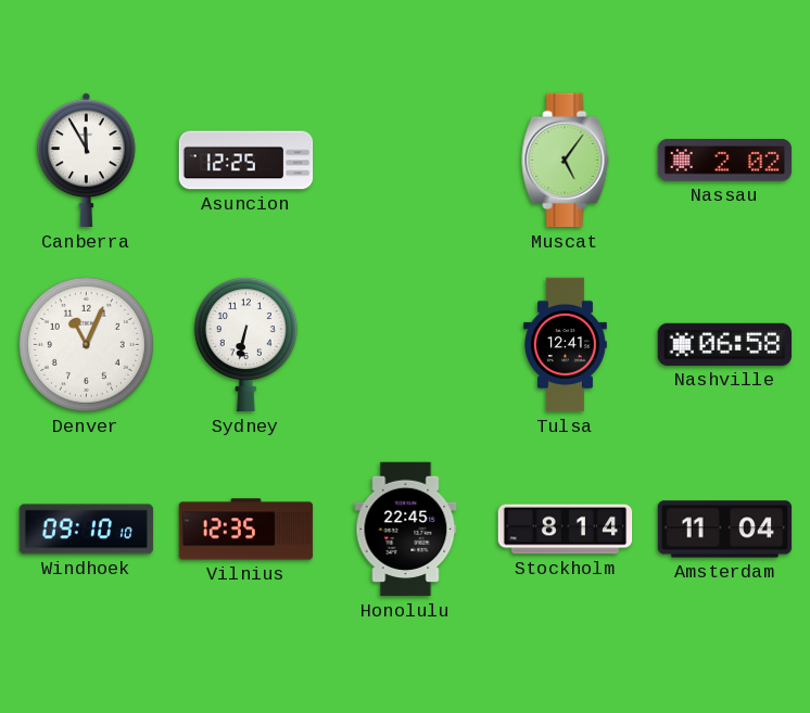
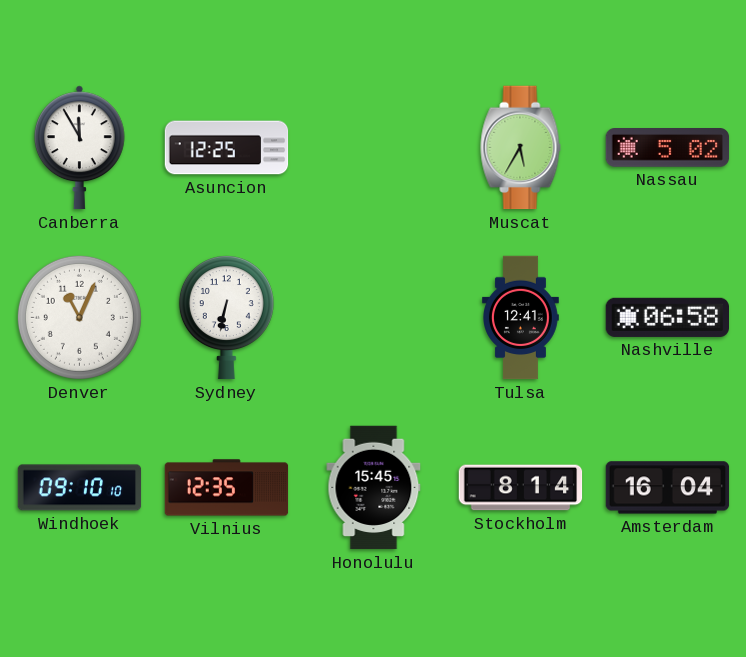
Muscat: 5:06 -> 5:35
Nassau: 2:02 -> 5:02
Honolulu: 22:45 -> 15:45
Amsterdam: 11:04 -> 16:04
